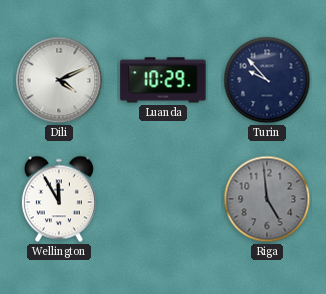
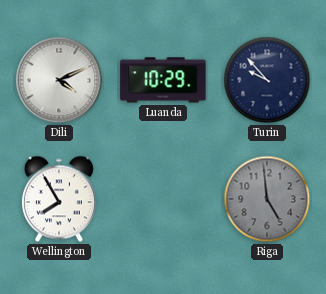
Wellington: 11:55 -> 7:55
